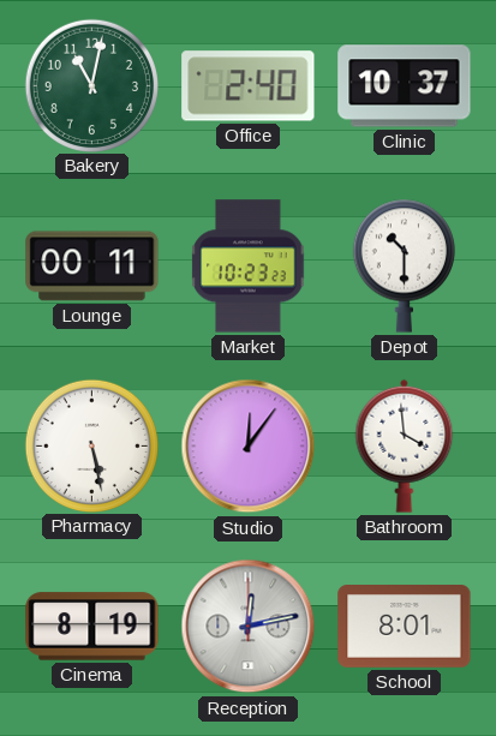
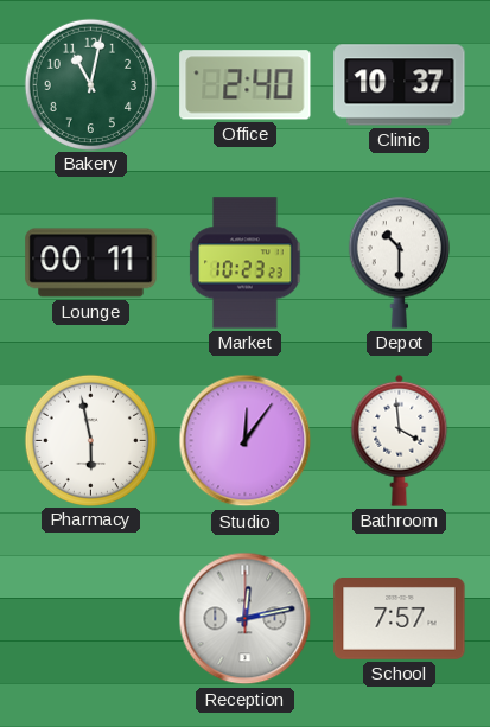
Pharmacy: 5:28 -> 5:58
Cinema: 8:19 -> none
School: 8:01 -> 7:57
